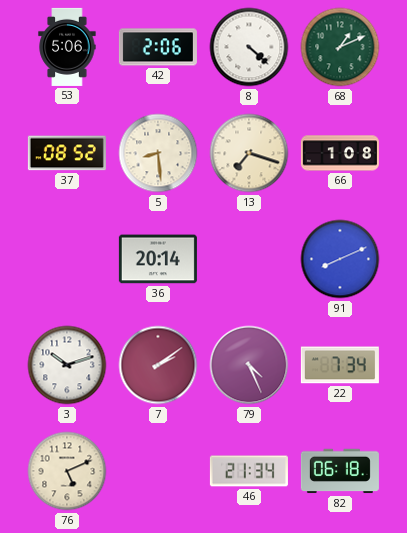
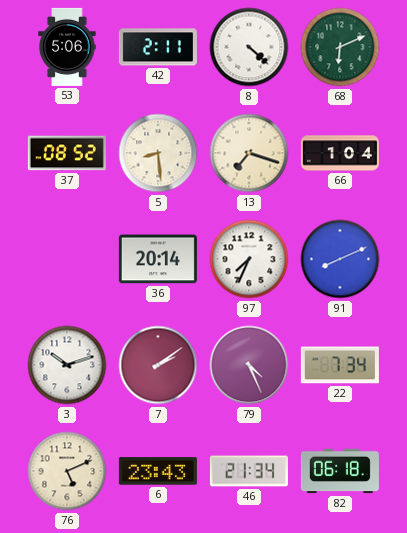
42: 2:06 -> 2:11
68: 1:11 -> 6:11
66: 1:08 -> 1:04
97: none -> 7:34
6: none -> 23:43
